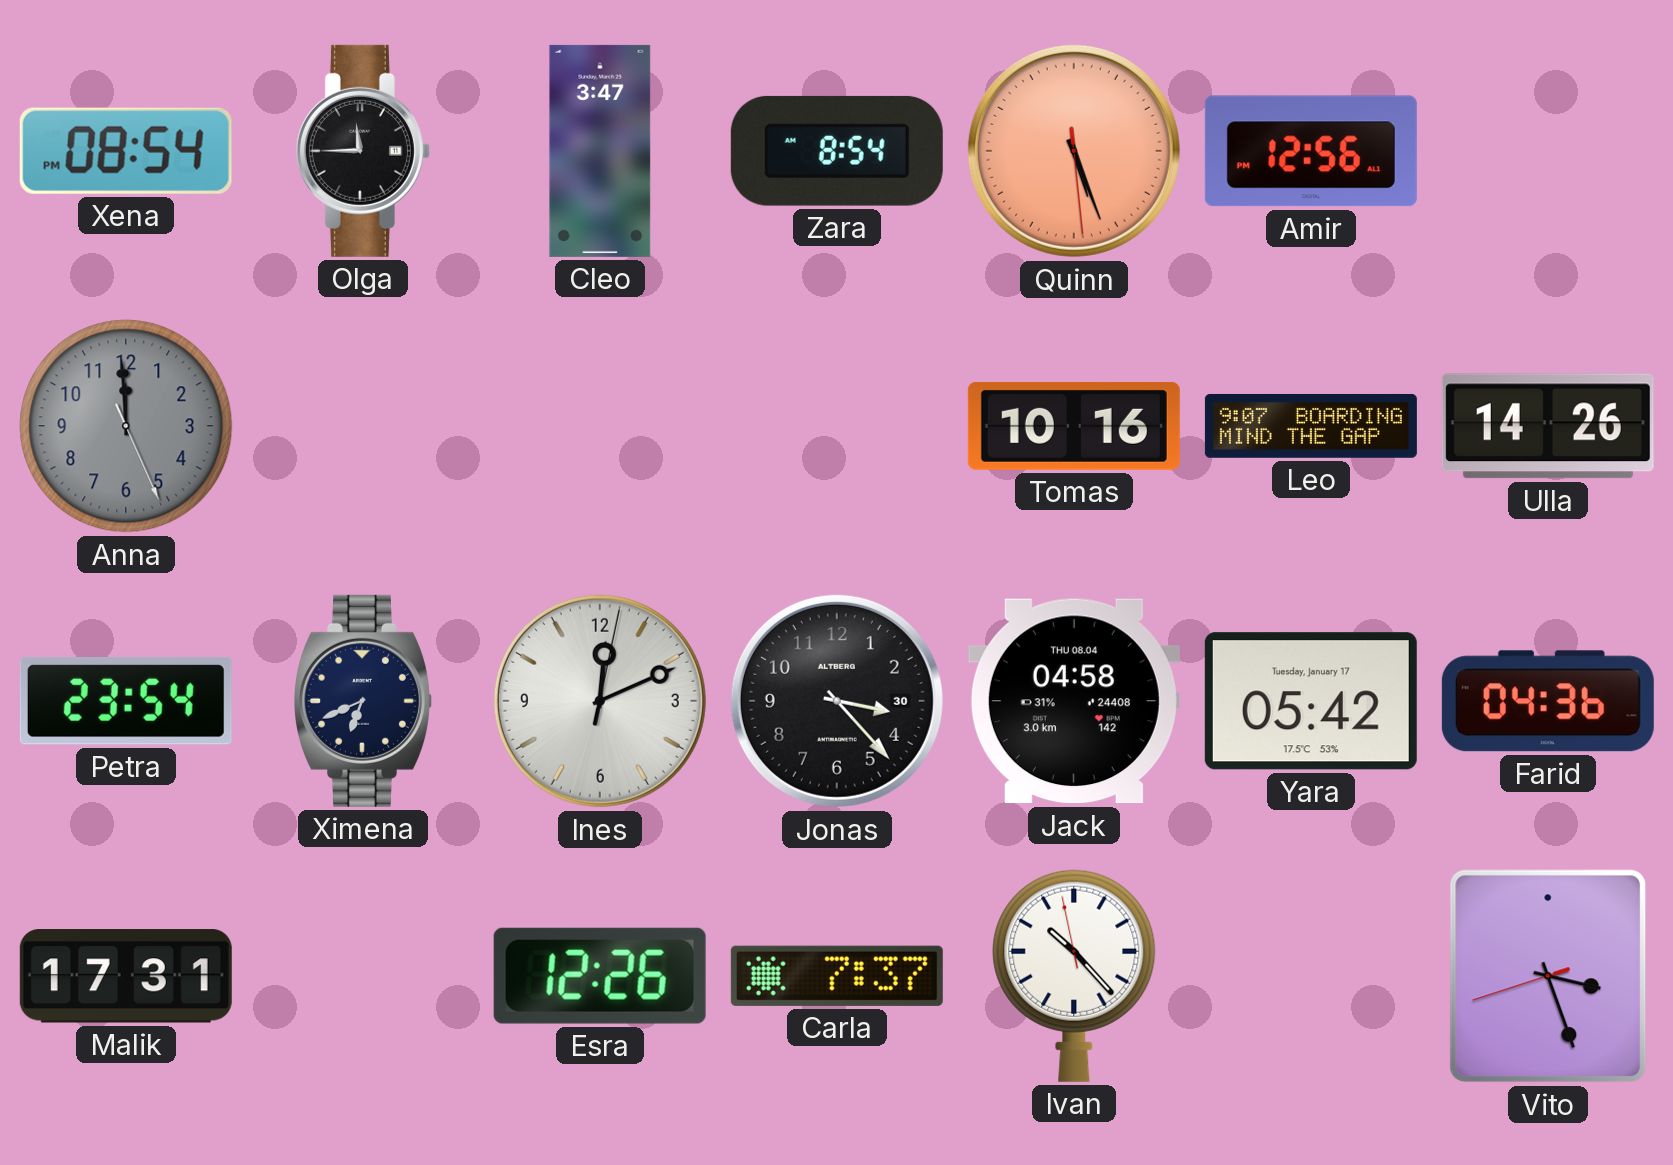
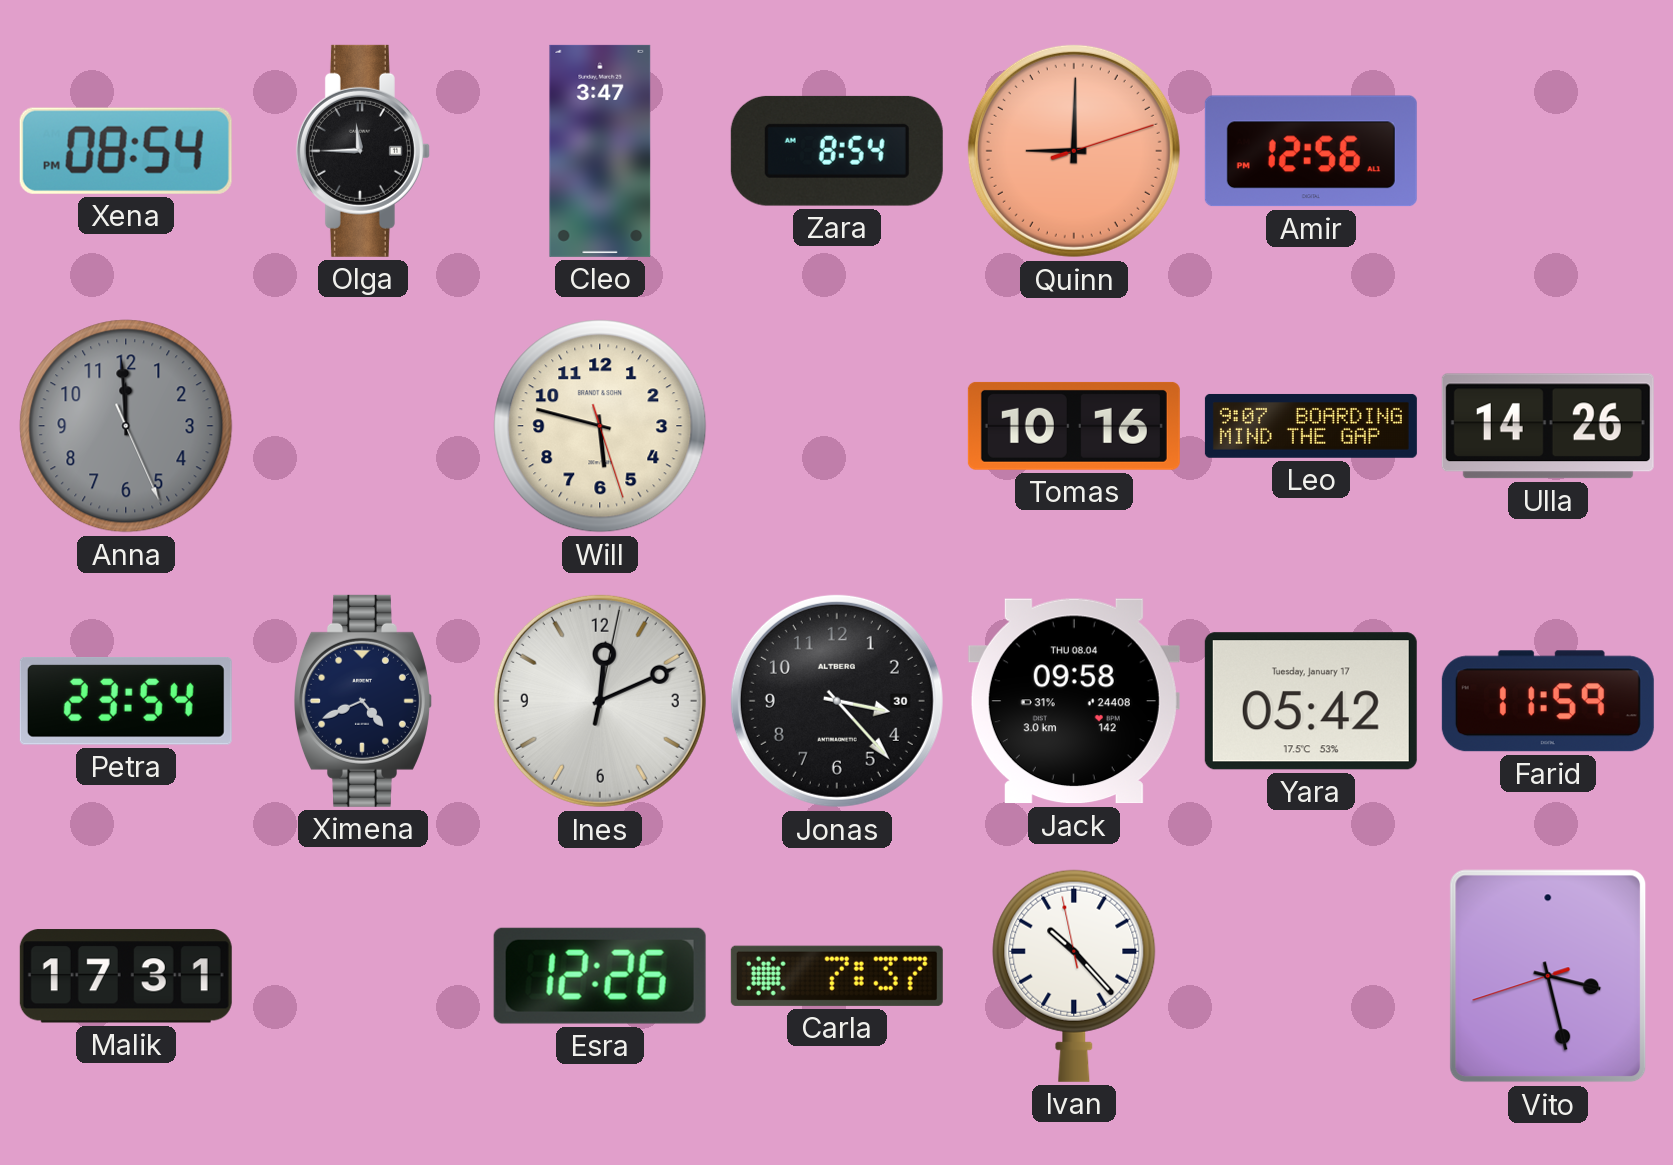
Quinn: 5:26 -> 9:00
Will: none -> 5:47
Ximena: 6:41 -> 4:41
Jack: 04:58 -> 09:58
Farid: 04:36 -> 11:59
Vito: 3:26 -> 3:27
